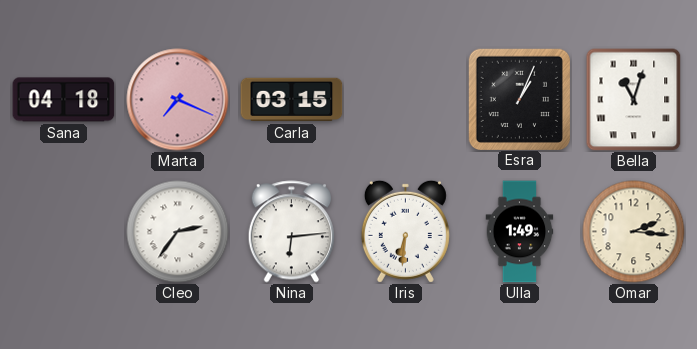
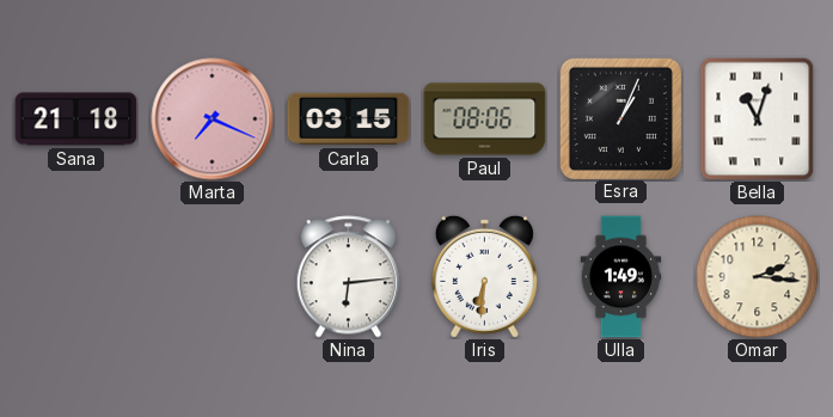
Sana: 04:18 -> 21:18
Paul: none -> 08:06
Cleo: 2:36 -> none
